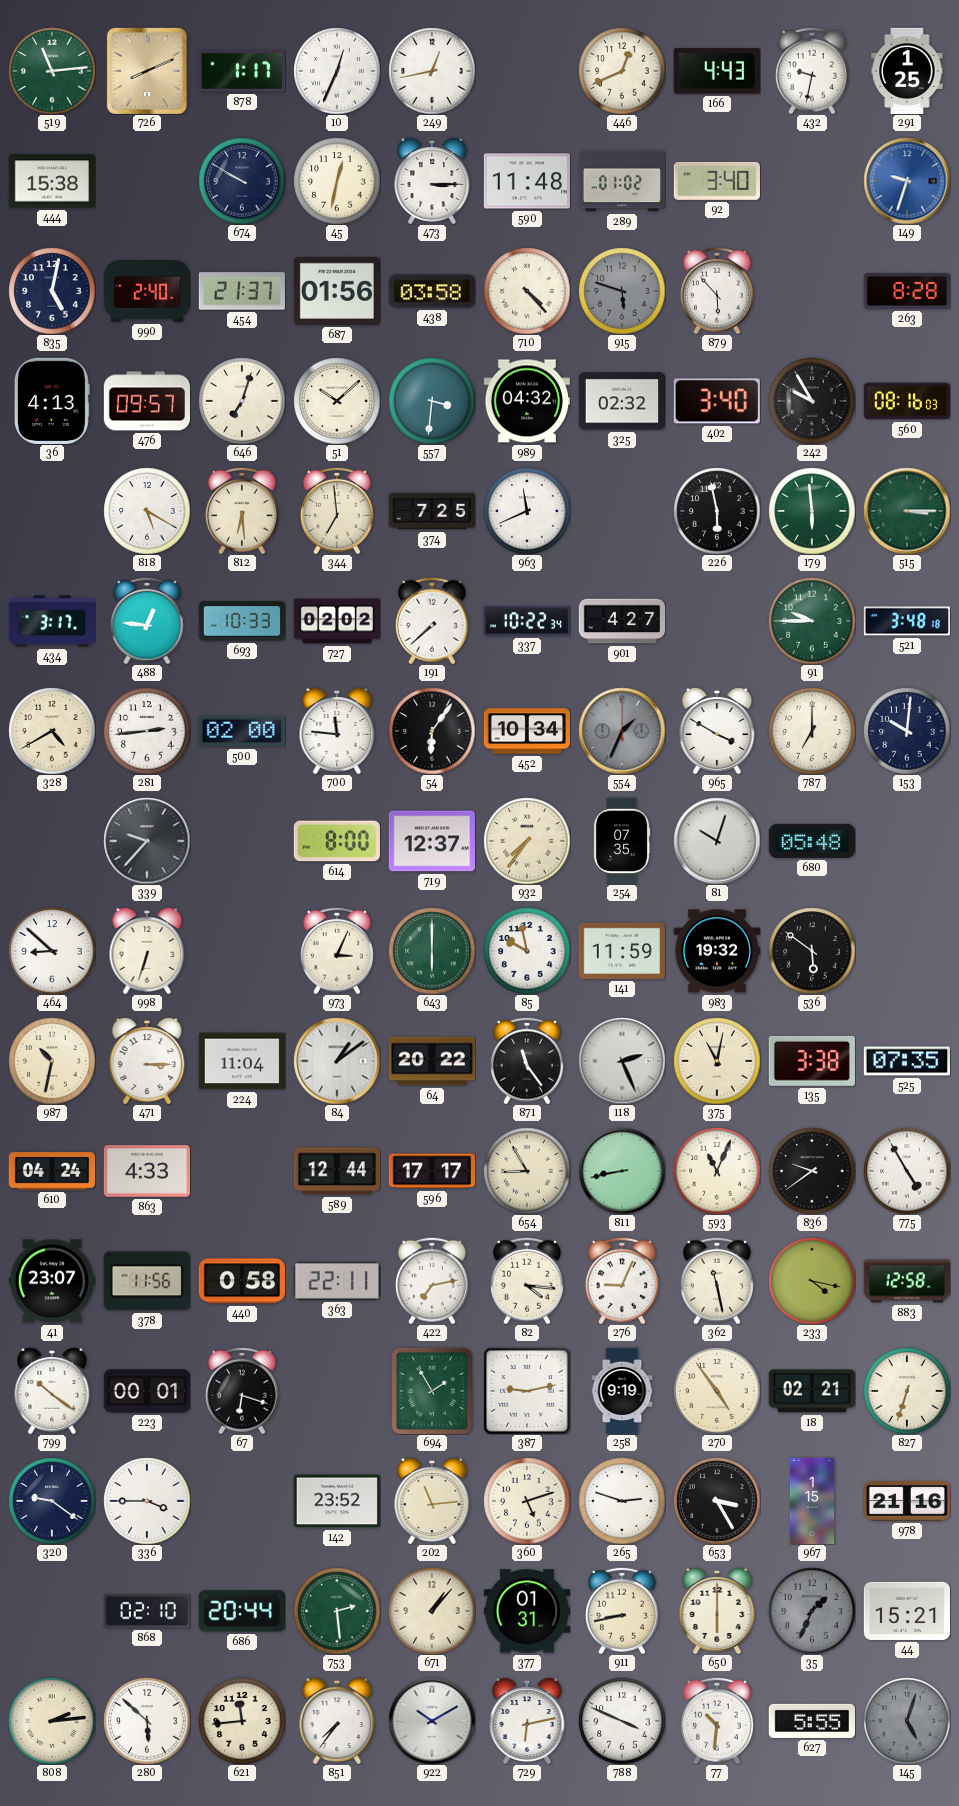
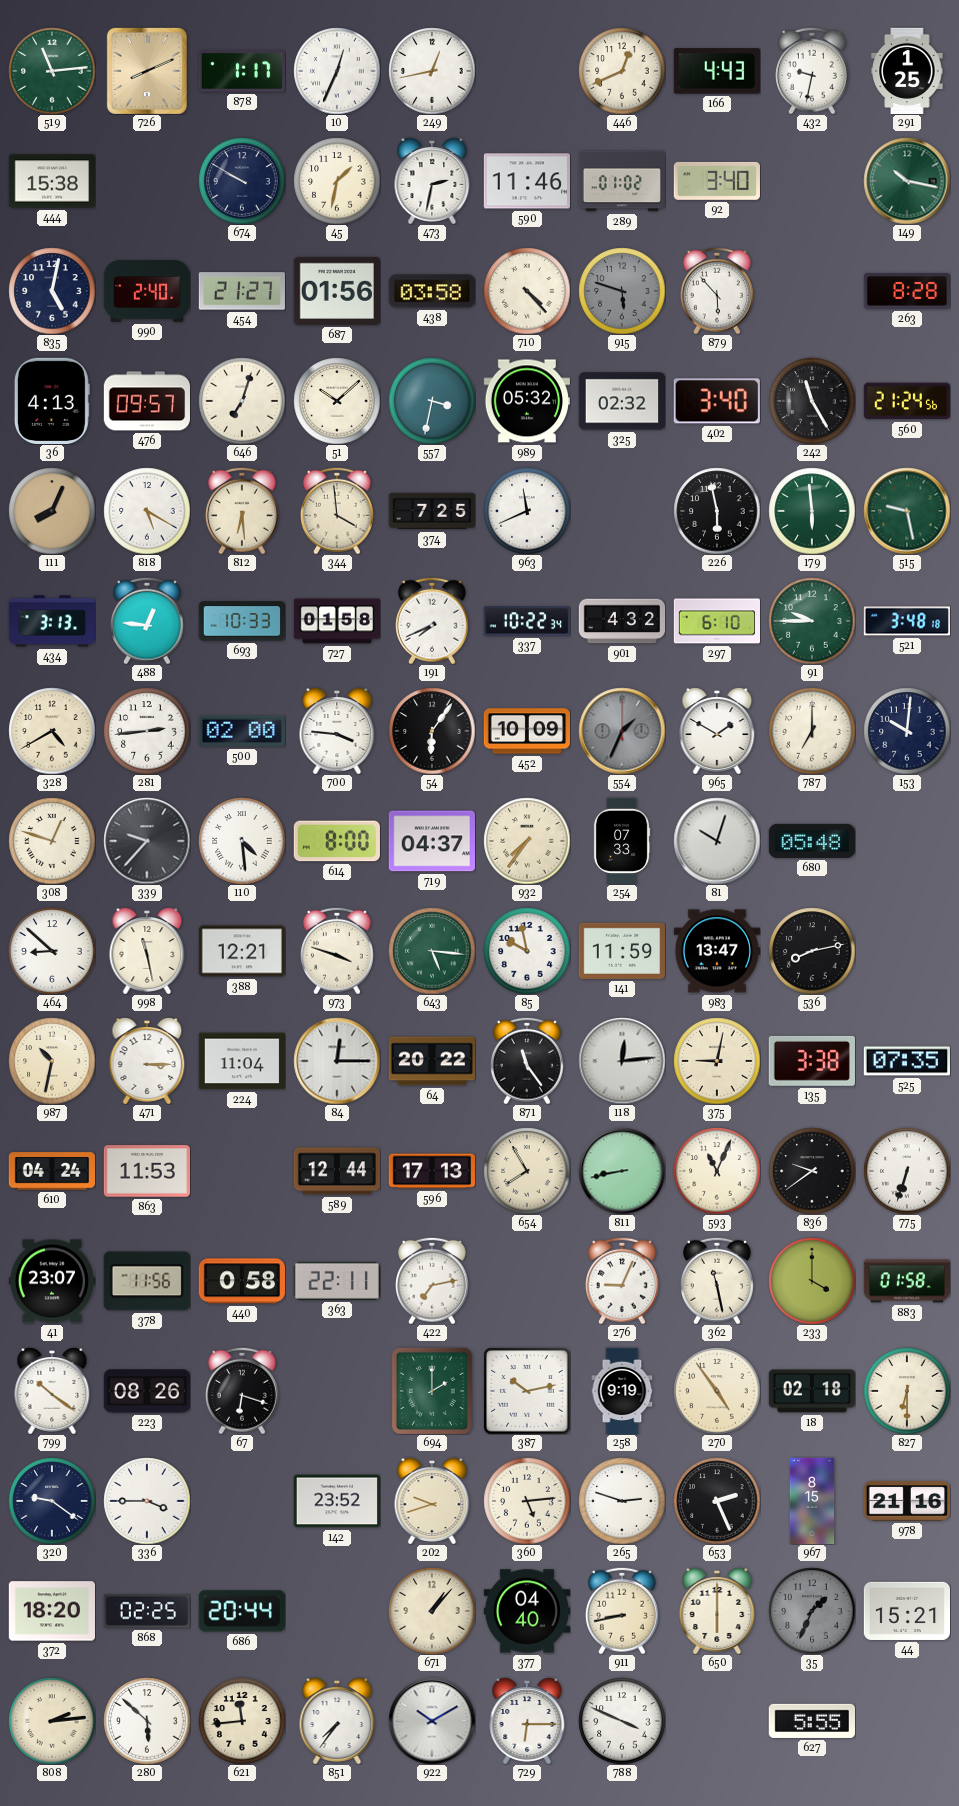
45: 12:32 -> 1:32
473: 3:15 -> 2:32
590: 11:48 -> 11:46
149: 9:33 -> 10:17
149 dial: blue -> green
454: 21:37 -> 21:27
557: 3:31 -> 3:32
989: 04:32 -> 05:32
242: 9:55 -> 11:25
560: 08:16 -> 21:24
111: none -> 8:04
344: 6:59 -> 3:59
515: 3:15 -> 9:28
434: 3:17 -> 3:13
727: 02:02 -> 01:58
191: 7:38 -> 7:41
901: 4:27 -> 4:32
297: none -> 6:10
700: 11:46 -> 3:46
452: 10:34 -> 10:09
965: 3:50 -> 1:50
308: none -> 12:48
110: none -> 4:29
719: 12:37 -> 04:37
254: 07:35 -> 07:33
998: 6:33 -> 11:28
388: none -> 12:21
973: 3:04 -> 3:48
643: 6:00 -> 5:16
983: 19:32 -> 13:47
536: 5:51 -> 8:13
84: 1:09 -> 12:15
118: 2:26 -> 12:14
375: 11:02 -> 9:02
863: 4:33 -> 11:53
596: 17:17 -> 17:13
654: 8:55 -> 7:55
775: 4:55 -> 6:33
82: 4:16 -> none
233: 4:17 -> 4:00
883: 12:58 -> 01:58
223: 00:01 -> 08:26
694: 1:55 -> 2:00
387: 9:13 -> 10:13
18: 02:21 -> 02:18
827: 6:33 -> 6:30
202: 11:14 -> 9:42
360: 5:12 -> 5:14
653: 3:25 -> 2:26
967: 1:15 -> 8:15
372: none -> 18:20
868: 02:10 -> 02:25
753: 2:29 -> none
377: 01:31 -> 04:40
729: 6:13 -> 6:15
77: 10:31 -> none
145: 5:03 -> none
